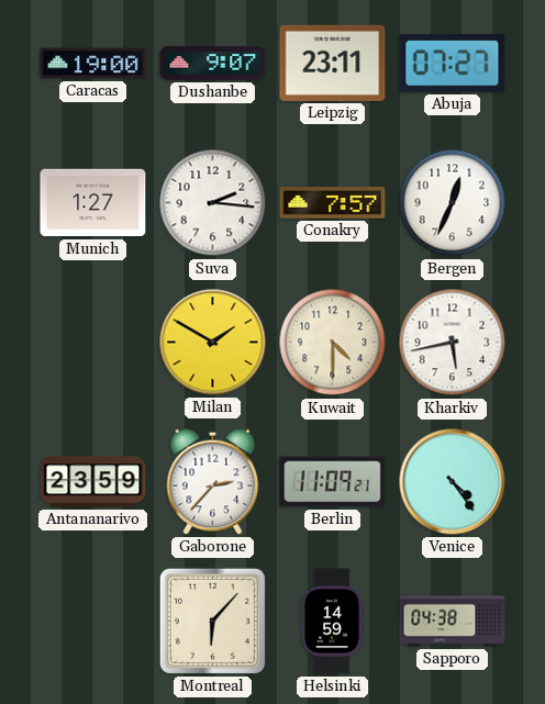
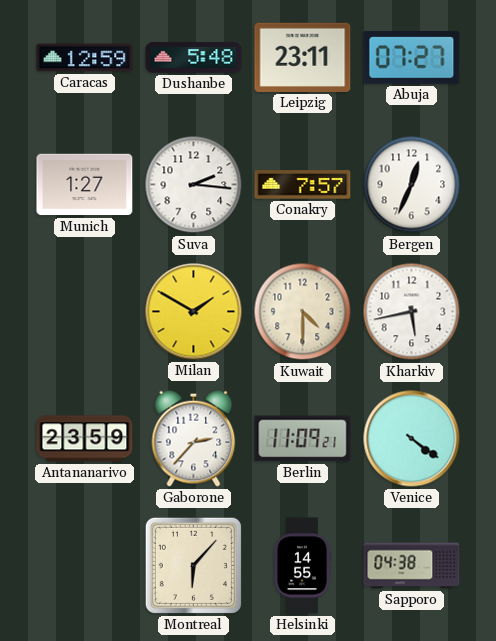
Caracas: 19:00 -> 12:59
Dushanbe: 9:07 -> 5:48
Venice: 4:24 -> 4:21
Helsinki: 14:59 -> 14:55
